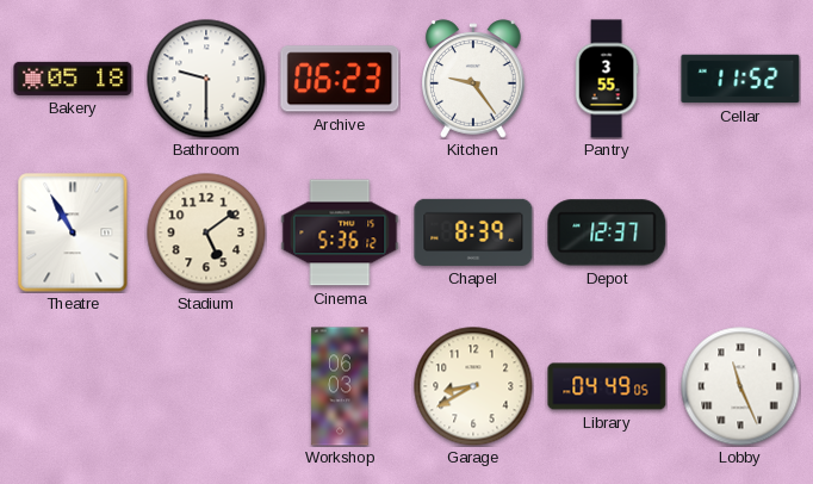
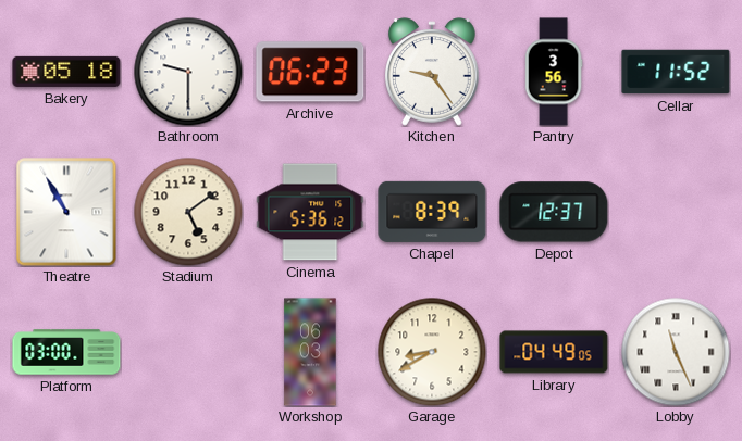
Pantry: 3:55 -> 3:56
Platform: none -> 03:00
